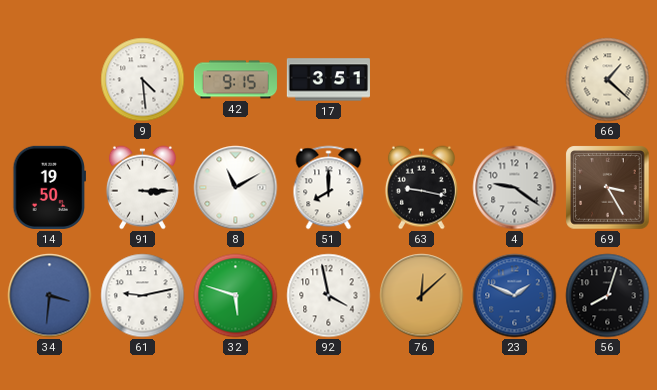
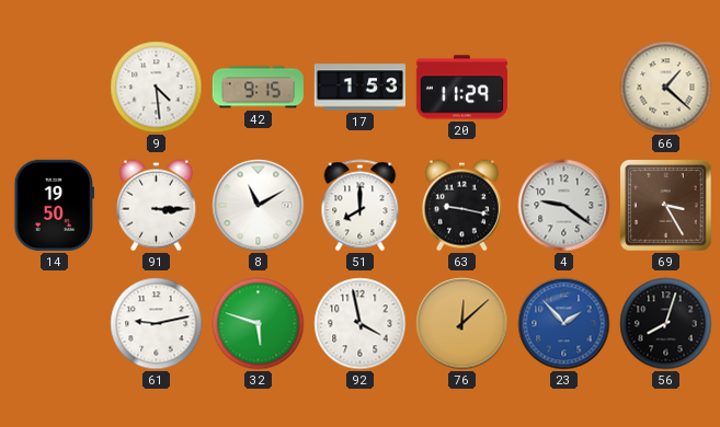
17: 3:51 -> 1:53
20: none -> 11:29
34: 3:31 -> none
23: 1:49 -> 1:53
